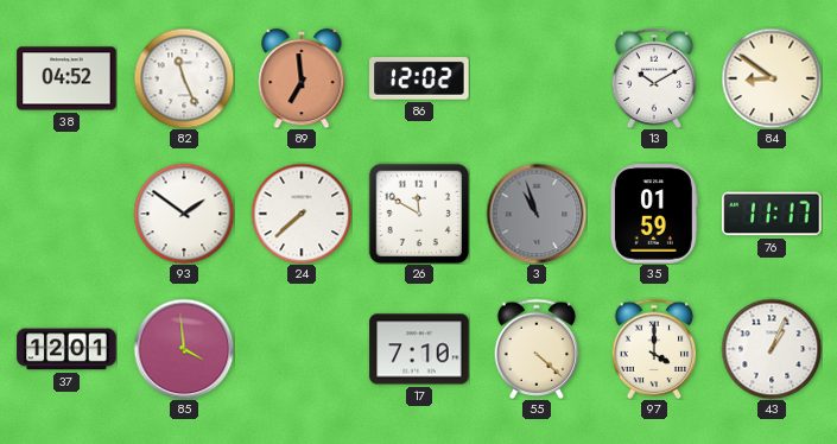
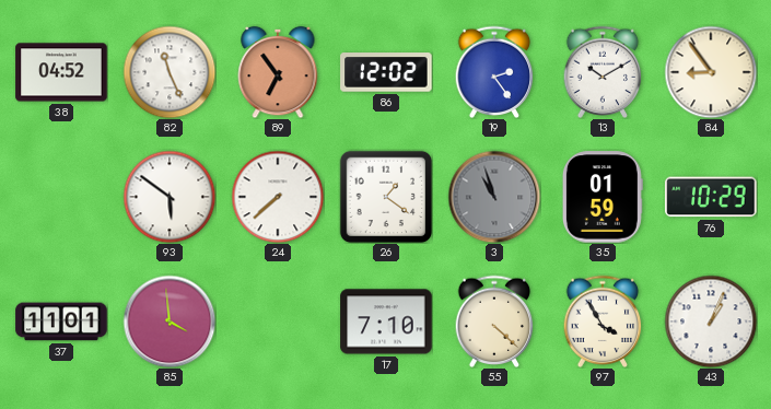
89: 6:59 -> 6:54
19: none -> 2:24
84: 8:51 -> 8:54
93: 1:51 -> 5:51
26: 11:50 -> 1:21
76: 11:17 -> 10:29
37: 12:01 -> 11:01
97: 4:00 -> 3:55
